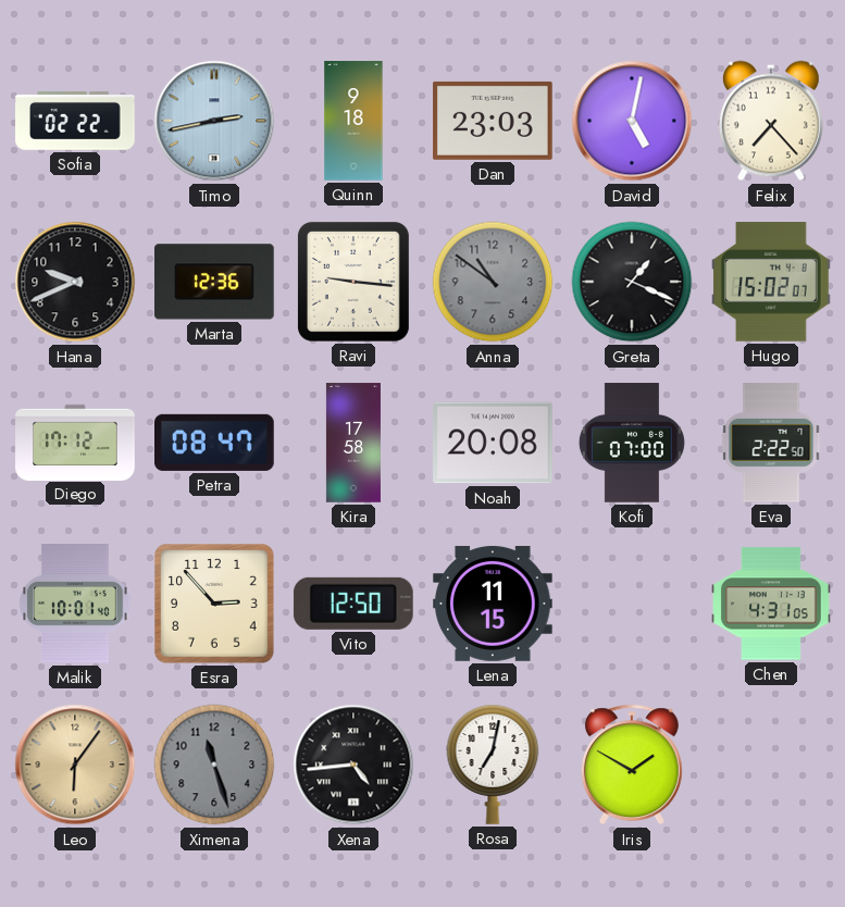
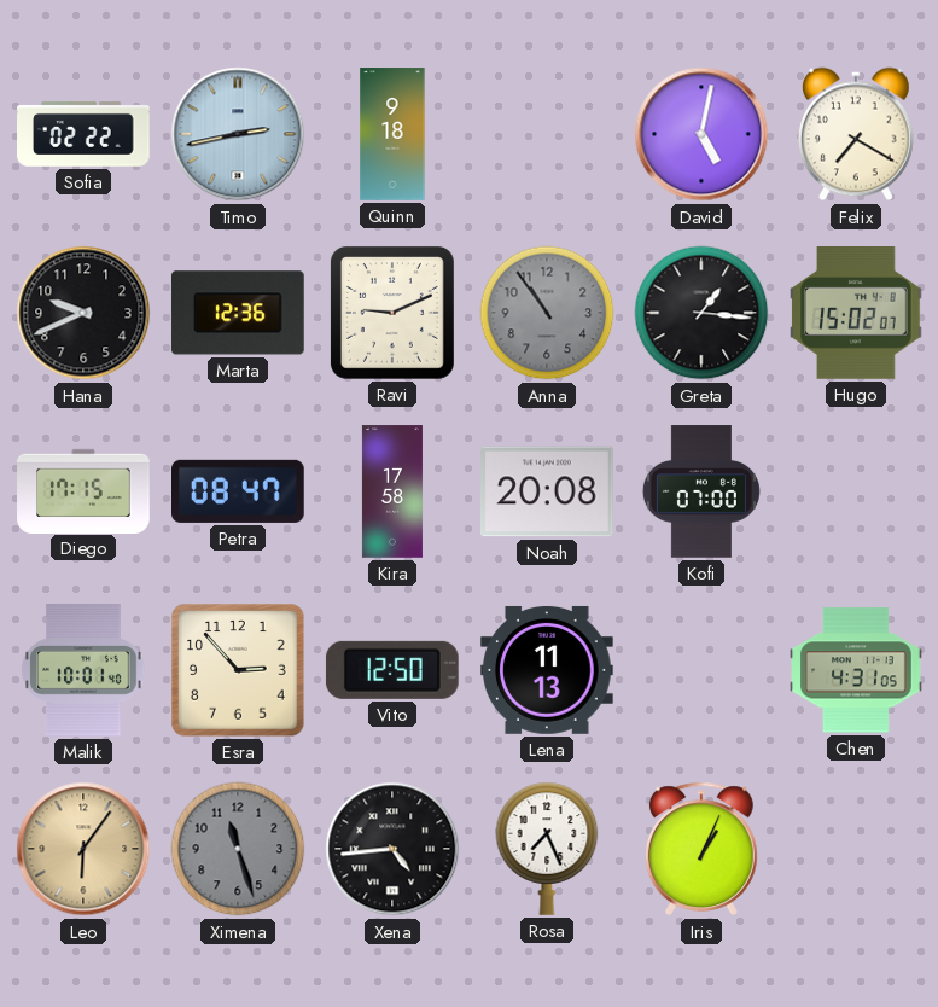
Dan: 23:03 -> none
Felix: 7:23 -> 7:20
Ravi: 9:16 -> 9:11
Anna: 10:51 -> 10:54
Greta: 1:19 -> 1:16
Diego: 17:12 -> 17:15
Eva: 2:22 -> none
Lena: 11:15 -> 11:13
Rosa: 7:02 -> 7:26
Iris: 1:50 -> 1:04
